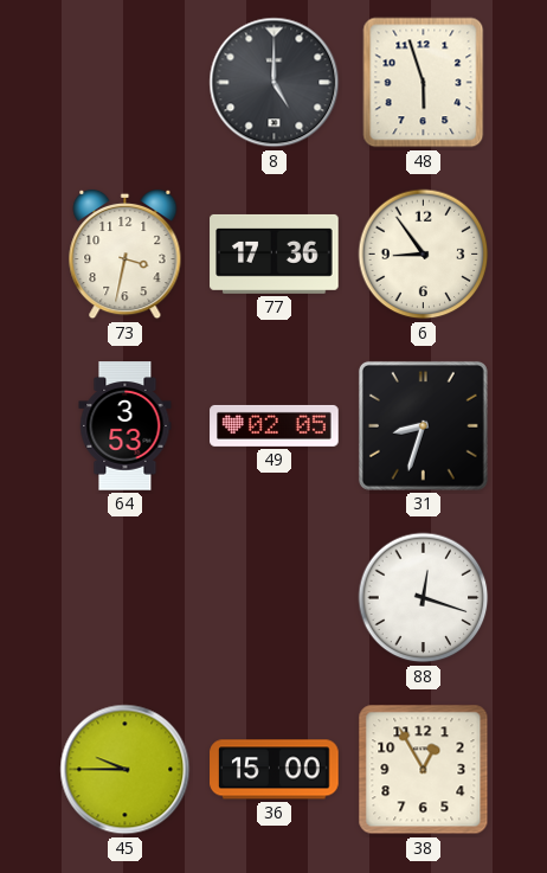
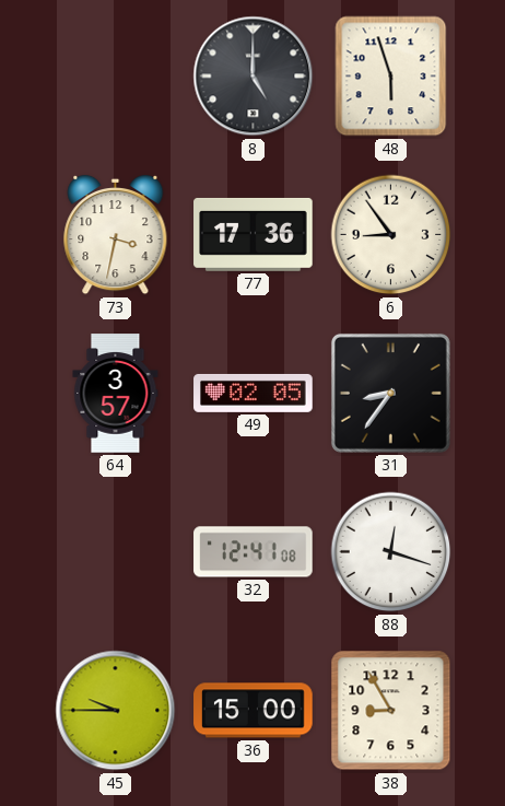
64: 3:53 -> 3:57
31: 8:33 -> 8:36
32: none -> 12:41
38: 12:55 -> 8:55
